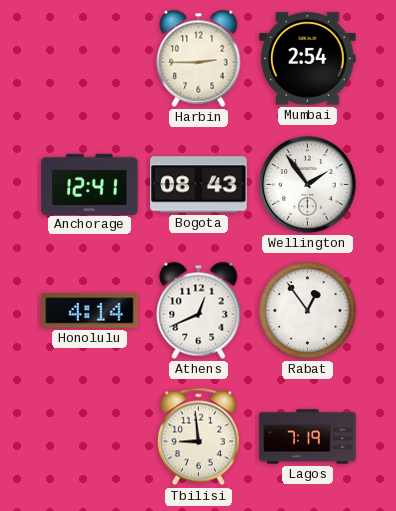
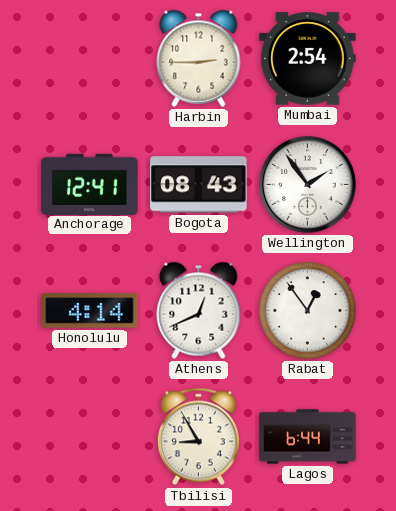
Tbilisi: 8:59 -> 8:55
Lagos: 7:19 -> 6:44
